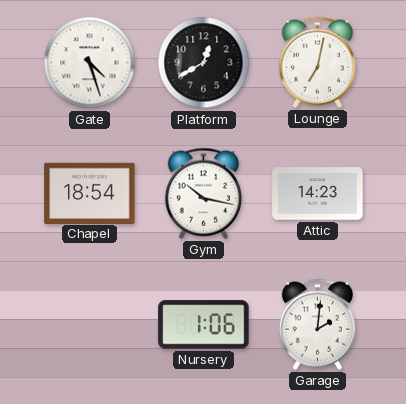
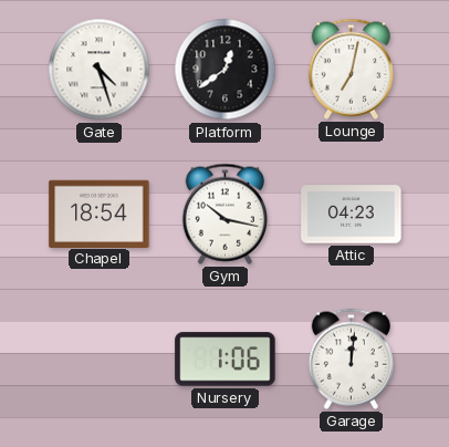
Platform: 12:40 -> 12:39
Attic: 14:23 -> 04:23
Garage: 2:01 -> 12:01
